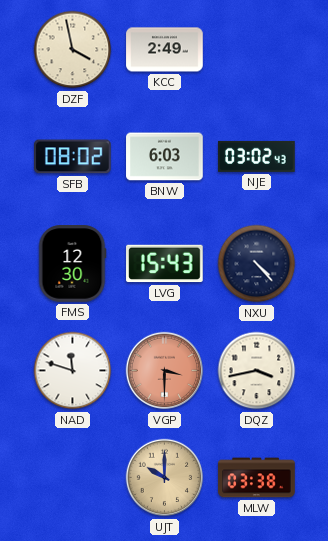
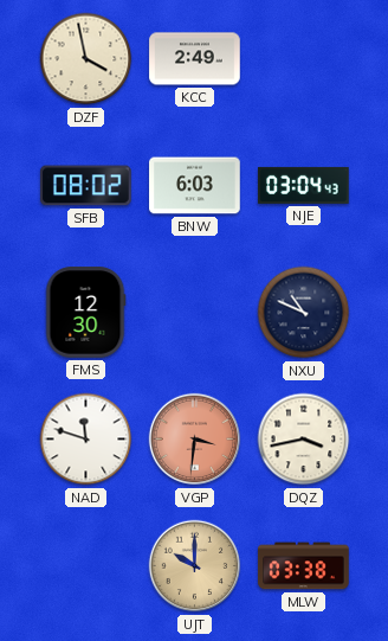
NJE: 03:02 -> 03:04
LVG: 15:43 -> none
NXU: 4:23 -> 10:49
VGP: 3:30 -> 3:31
